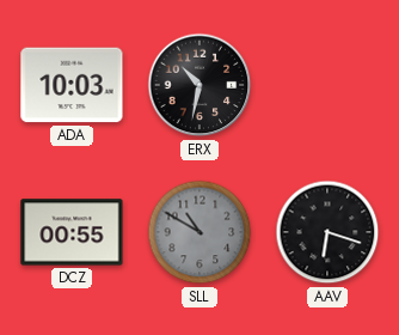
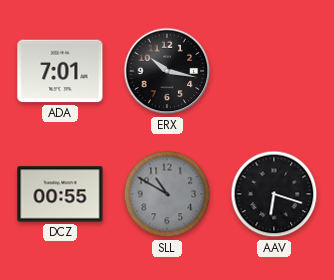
ADA: 10:03 -> 7:01
ERX: 10:32 -> 10:17
